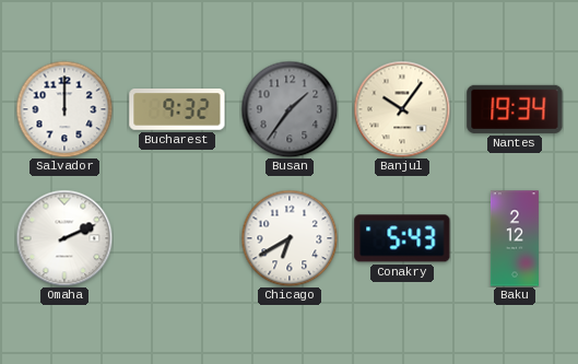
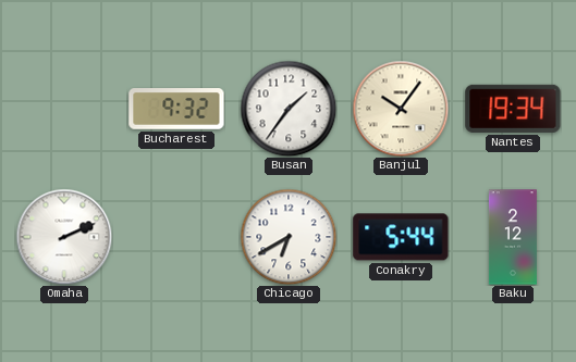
Salvador: 12:00 -> none
Busan dial: grey -> white
Conakry: 5:43 -> 5:44
